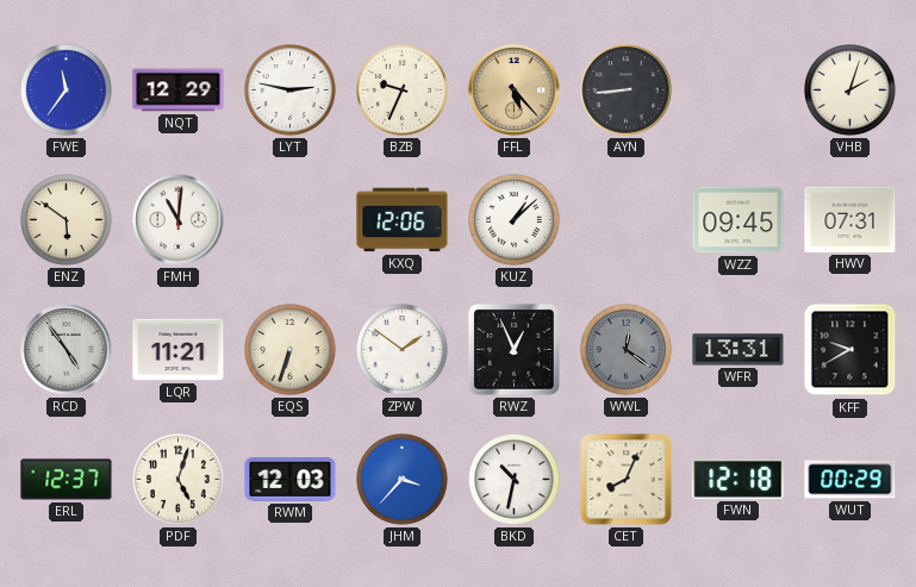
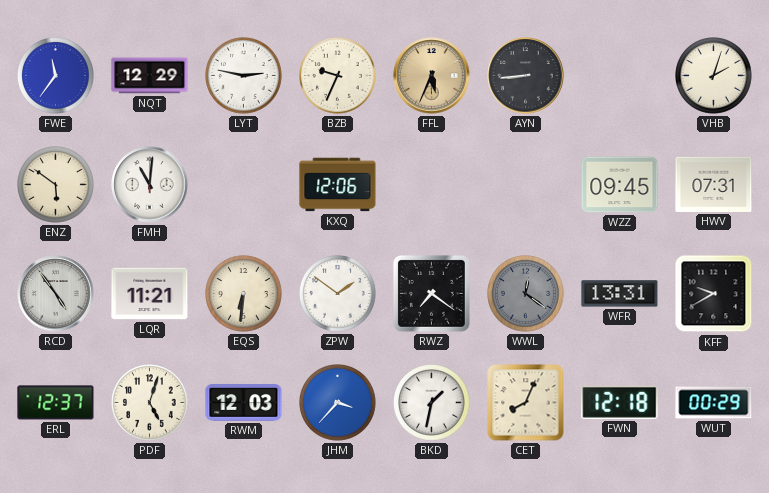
FFL: 5:23 -> 5:34
KUZ: 1:08 -> none
EQS: 6:33 -> 6:31
RWZ: 12:56 -> 7:21
BKD: 10:32 -> 1:32
